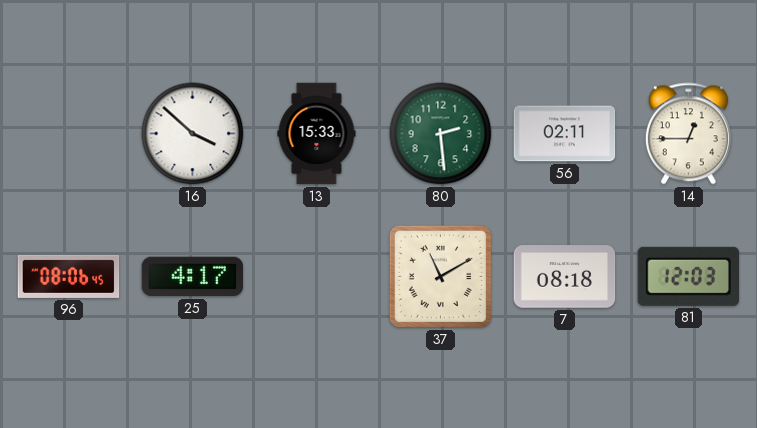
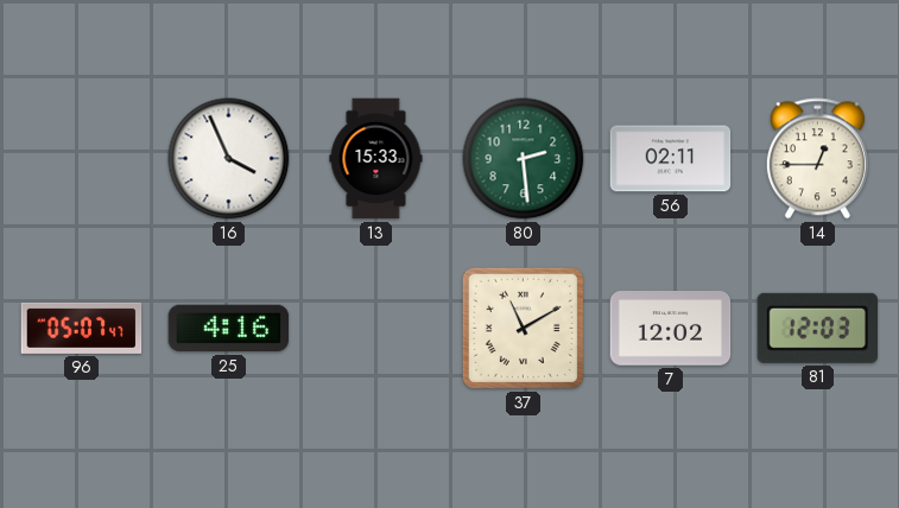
16: 3:52 -> 3:56
96: 08:06 -> 05:07
25: 4:17 -> 4:16
7: 08:18 -> 12:02
